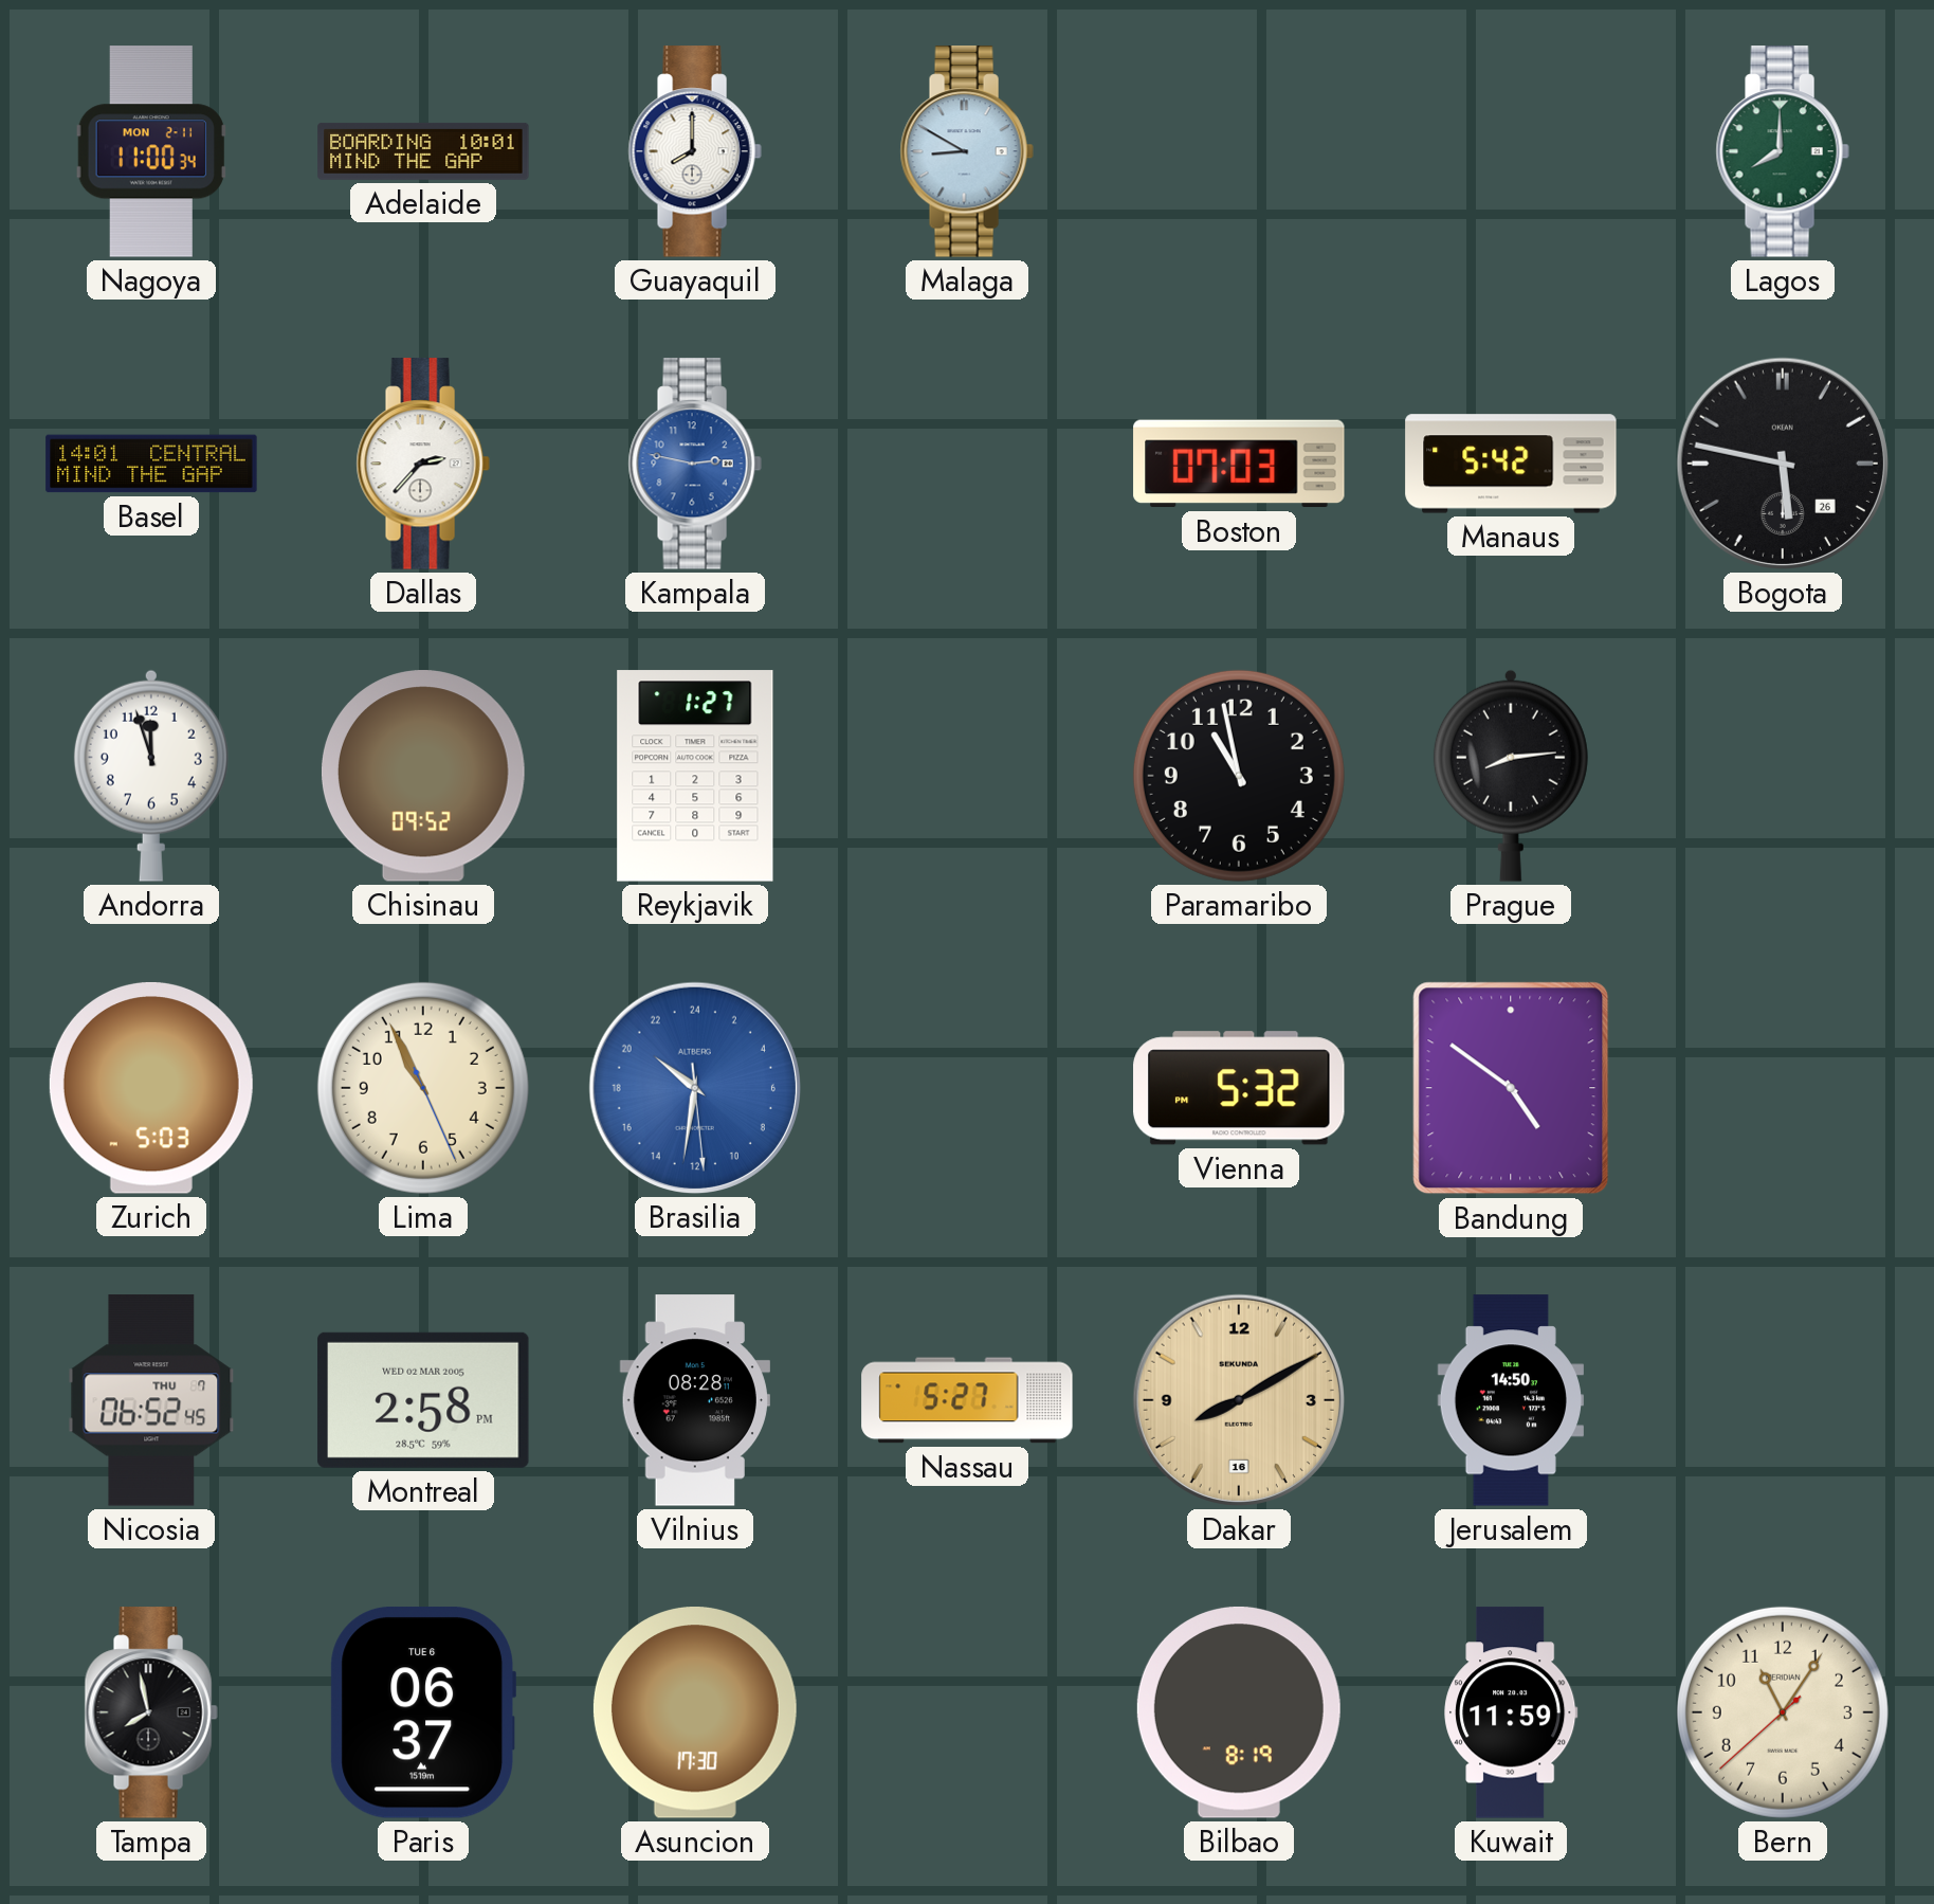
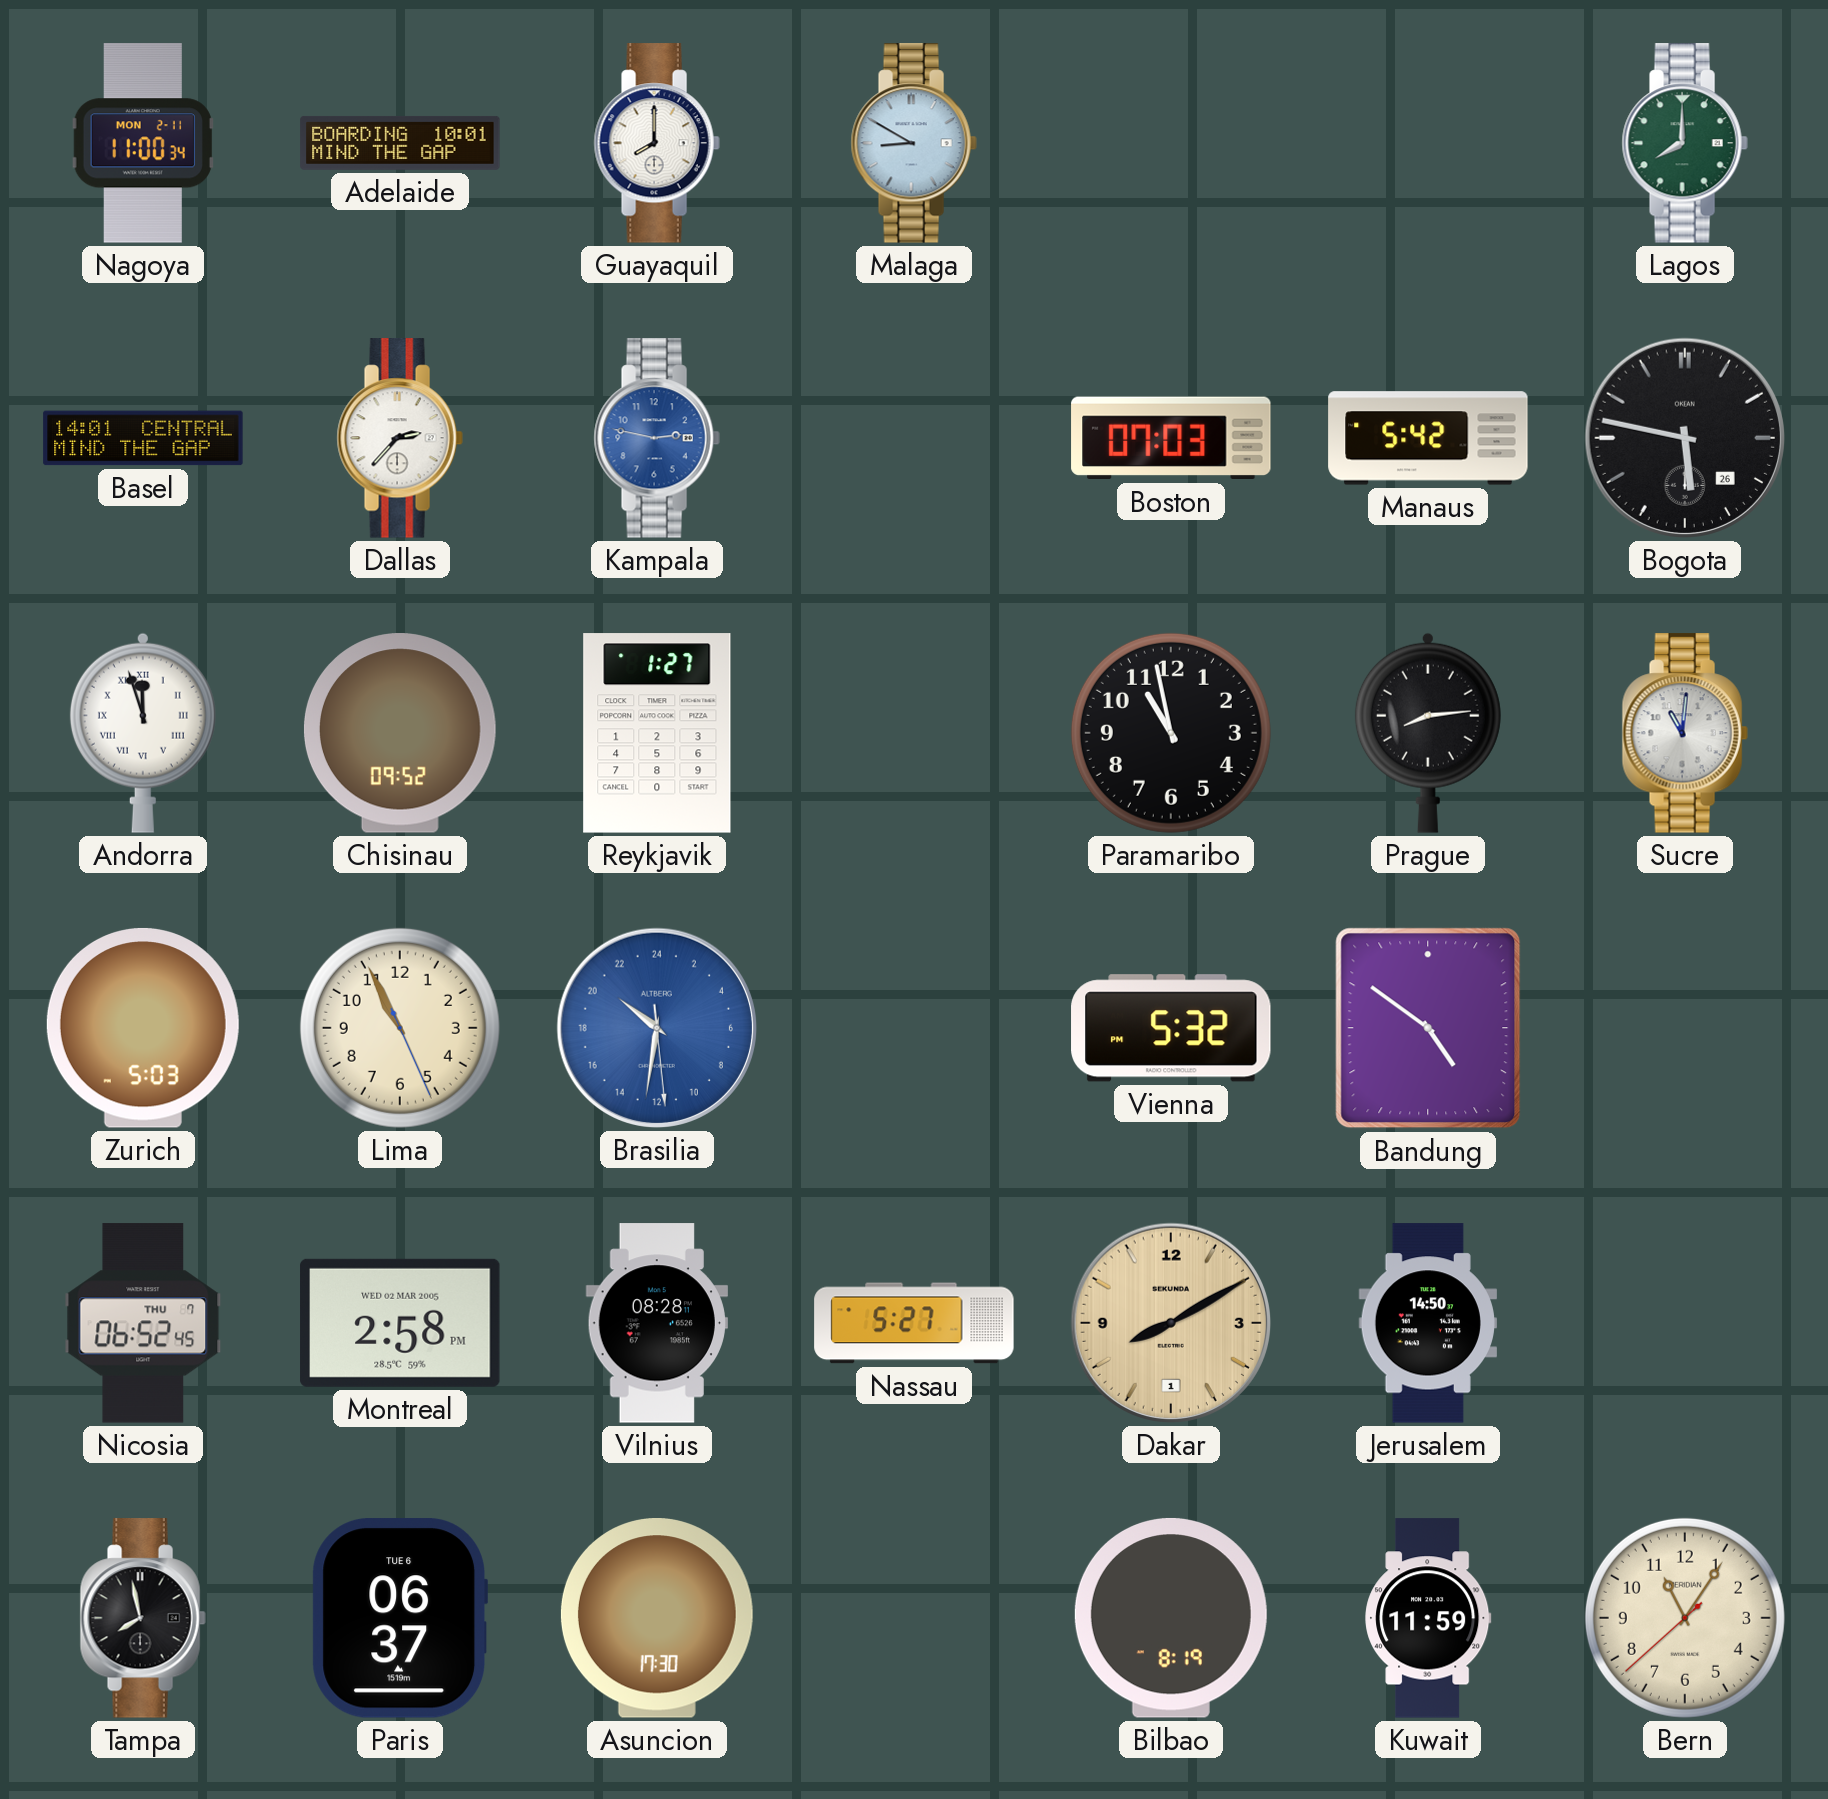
Andorra numerals: Arabic -> Roman
Sucre: none -> 11:01
Dakar date: 16 -> 1
